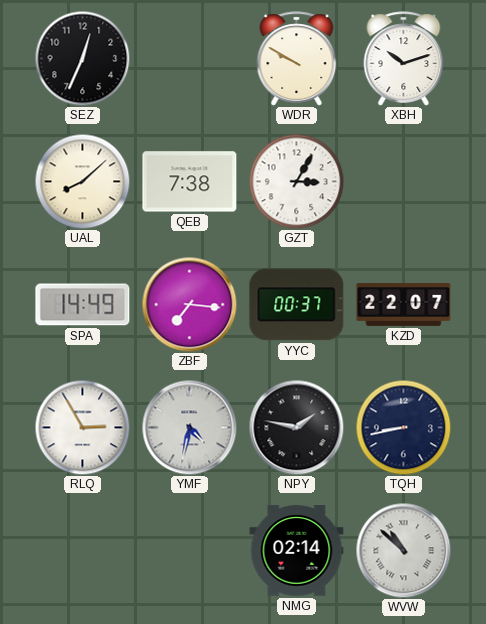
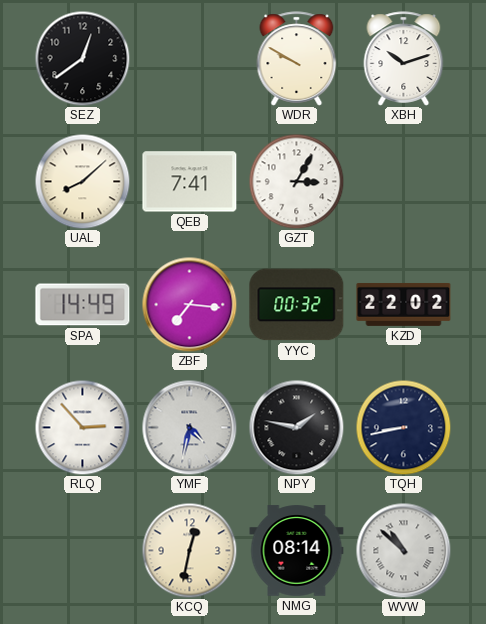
SEZ: 12:34 -> 12:39
QEB: 7:38 -> 7:41
YYC: 00:37 -> 00:32
KZD: 22:07 -> 22:02
RLQ: 2:55 -> 2:53
KCQ: none -> 12:32
NMG: 02:14 -> 08:14
